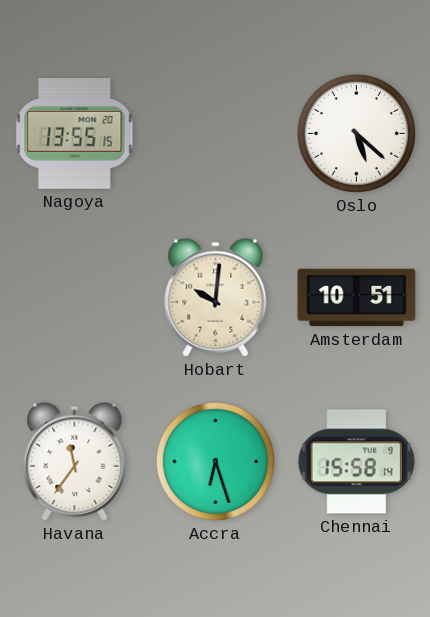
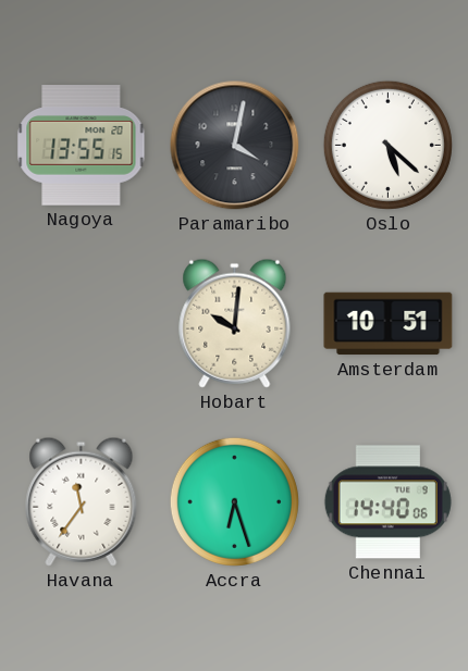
Paramaribo: none -> 4:02
Chennai: 15:58 -> 14:40
